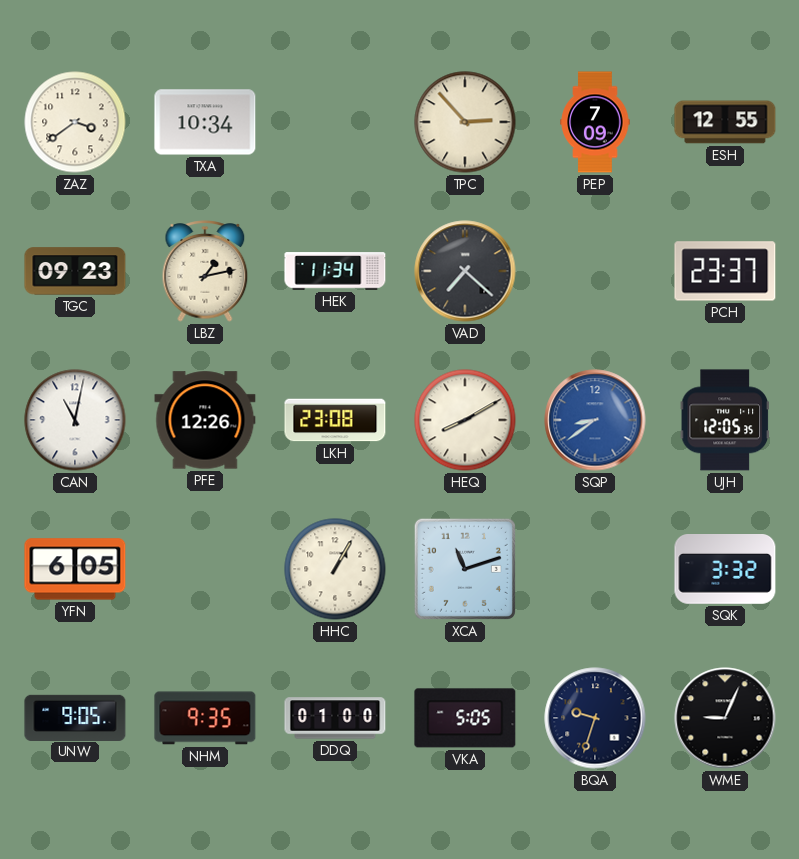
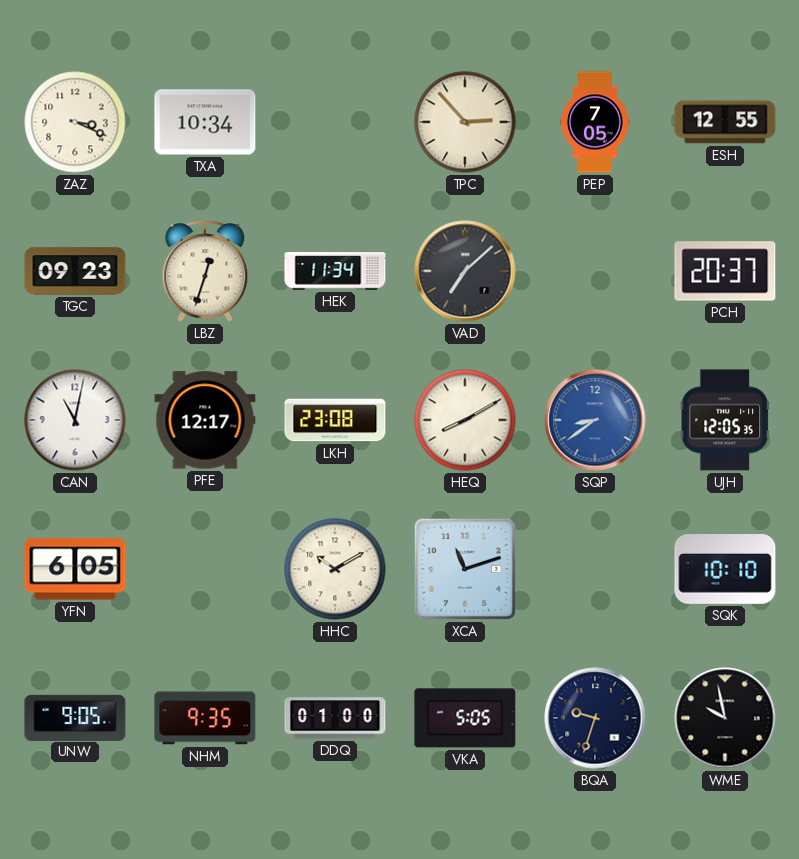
ZAZ: 3:39 -> 3:19
PEP: 7:09 -> 7:05
LBZ: 1:13 -> 12:33
VAD: 7:22 -> 7:08
PCH: 23:37 -> 20:37
PFE: 12:26 -> 12:17
HHC: 1:05 -> 10:10
SQK: 3:32 -> 10:10
WME: 9:04 -> 9:58
